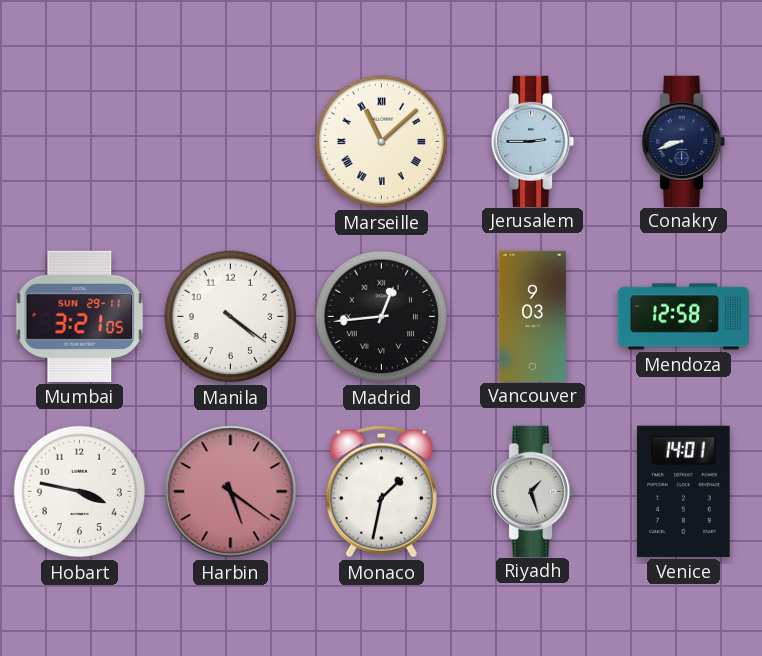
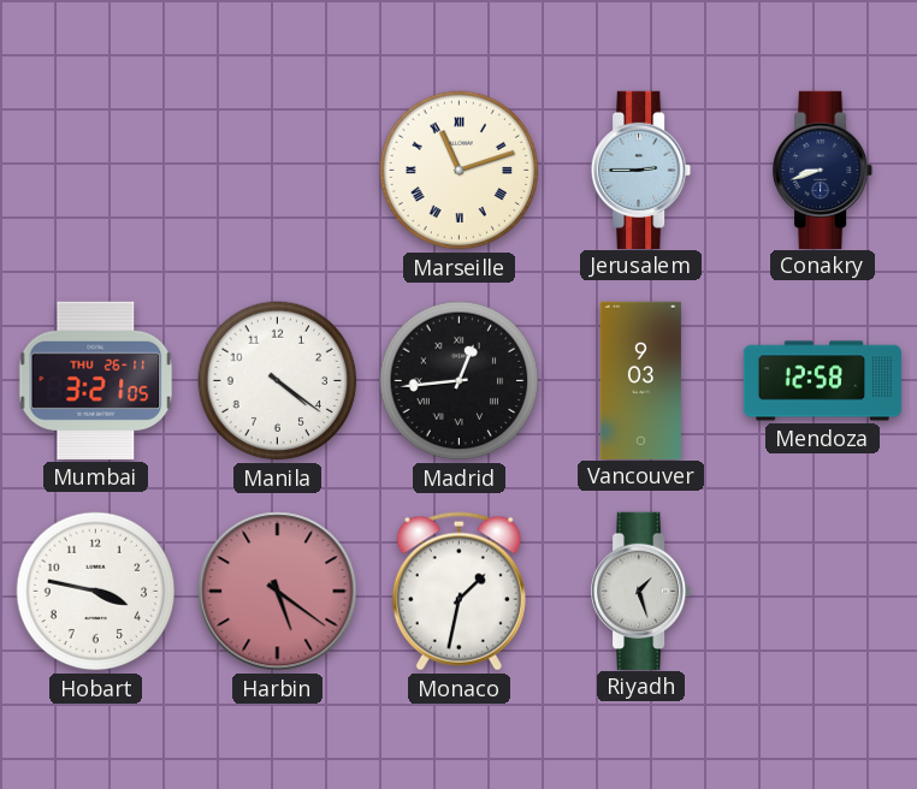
Marseille: 11:08 -> 11:12
Mumbai date: SUN 29-11 -> THU 26-11
Venice: 14:01 -> none
